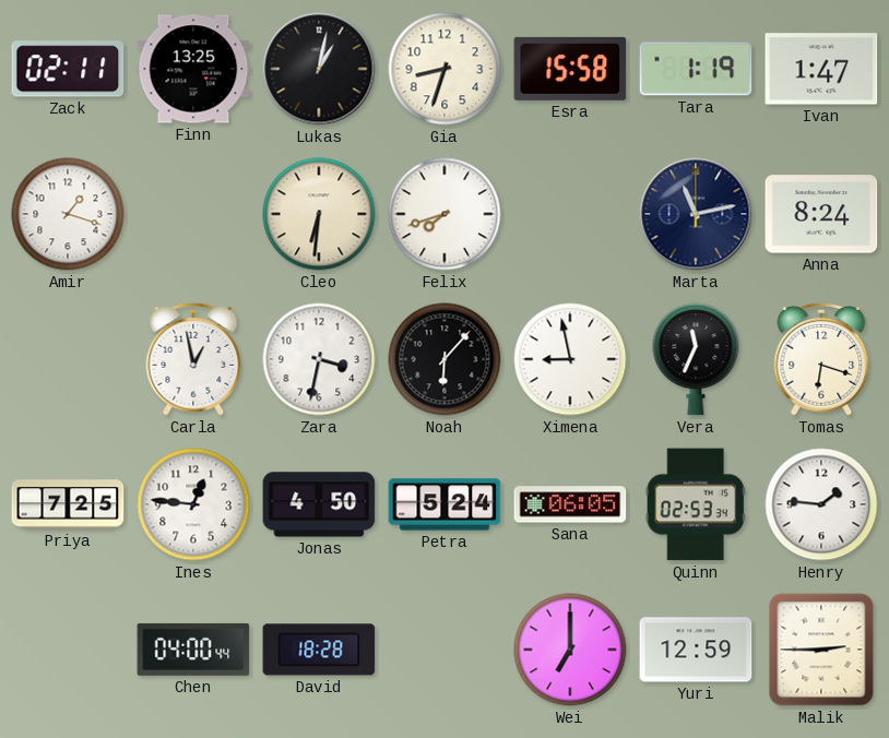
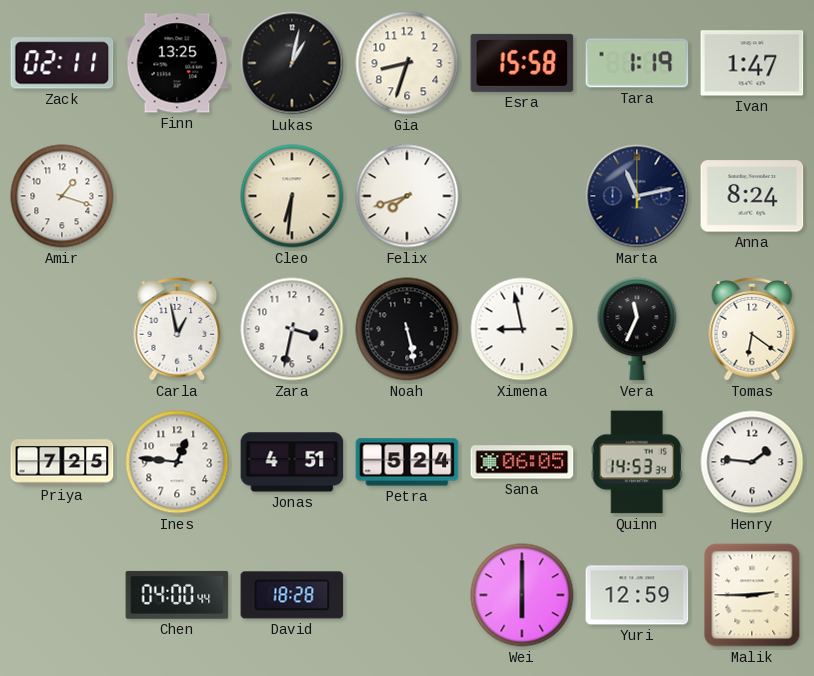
Noah: 6:07 -> 5:28
Tomas: 6:18 -> 6:21
Jonas: 4:50 -> 4:51
Quinn: 02:53 -> 14:53
Wei: 7:00 -> 6:00
